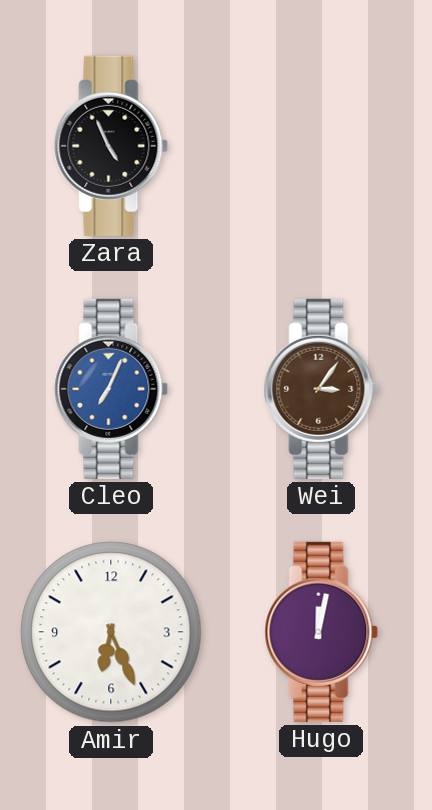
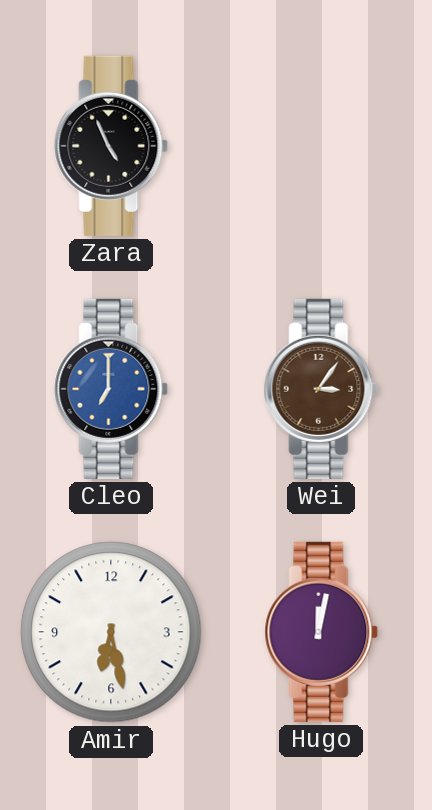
Cleo: 7:04 -> 7:00
Amir: 6:26 -> 6:28
